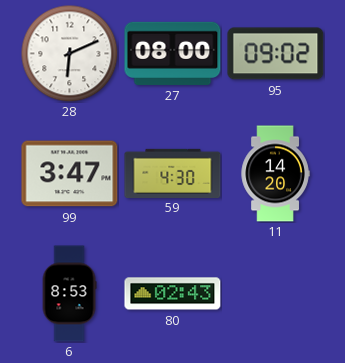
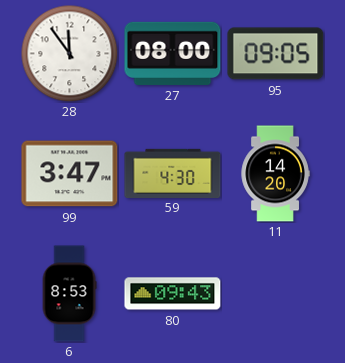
28: 6:11 -> 11:54
95: 09:02 -> 09:05
80: 02:43 -> 09:43
